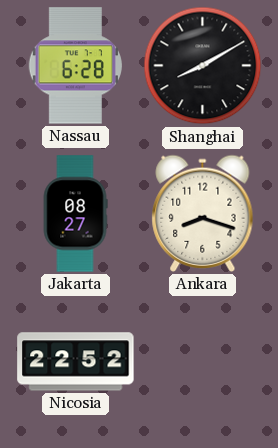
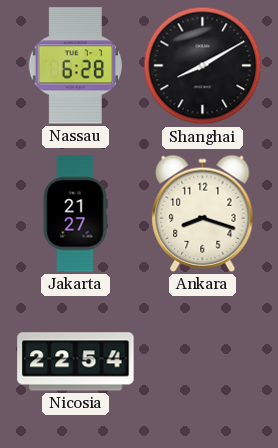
Jakarta: 08:27 -> 21:27
Nicosia: 22:52 -> 22:54
